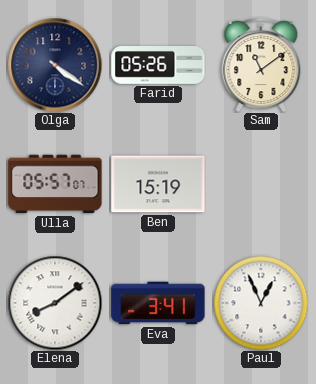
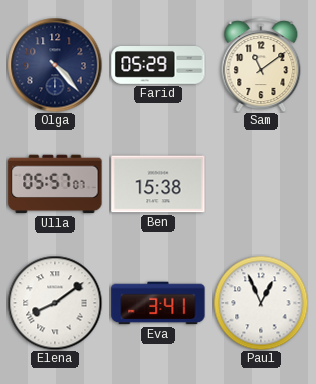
Olga: 4:21 -> 4:23
Farid: 05:26 -> 05:29
Ben: 15:19 -> 15:38
